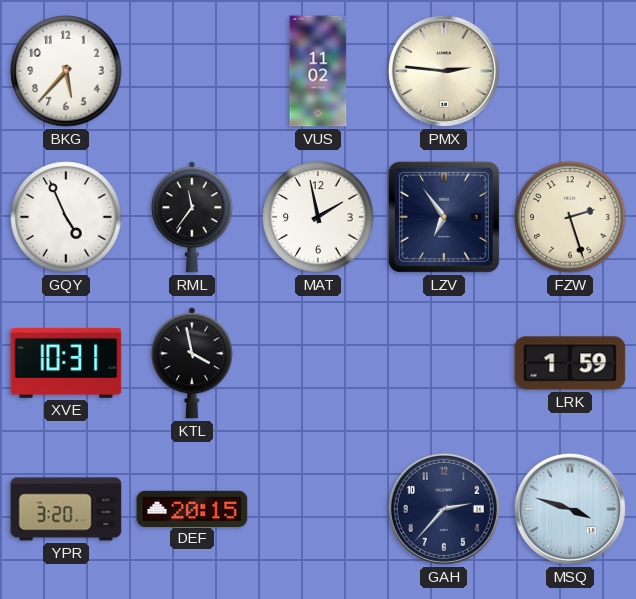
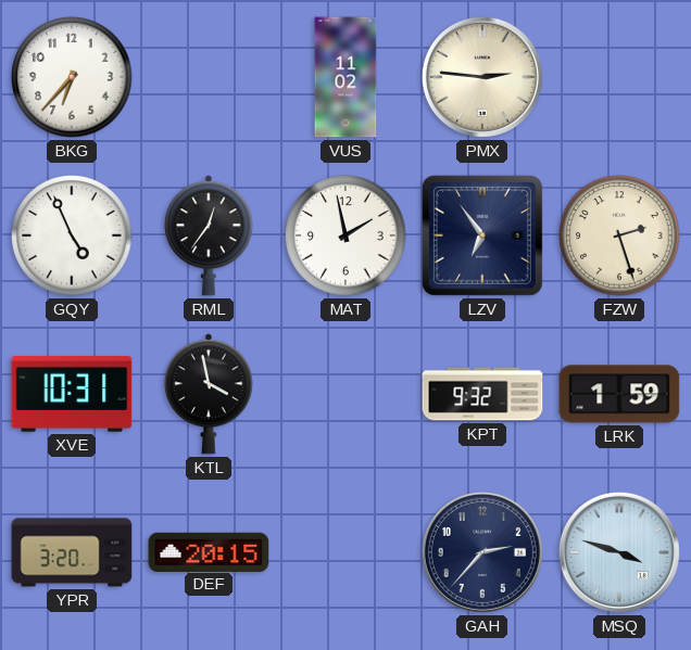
BKG: 5:37 -> 6:37
RML: 11:36 -> 12:36
KPT: none -> 9:32
